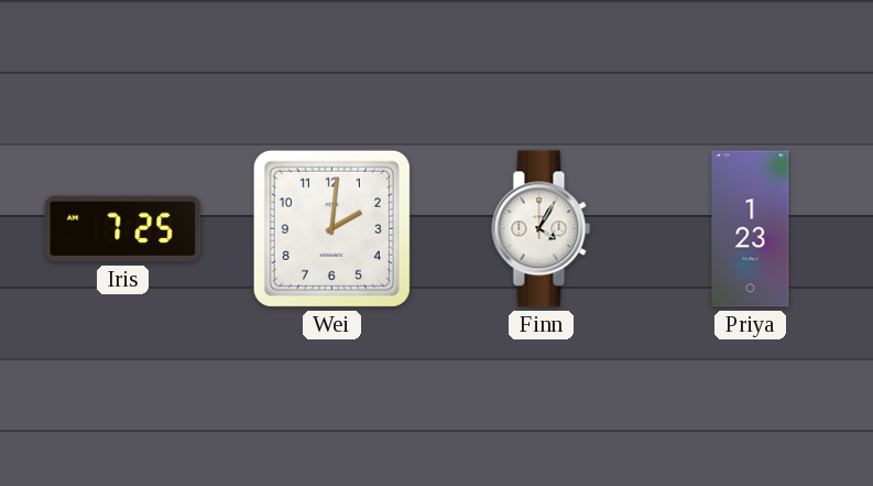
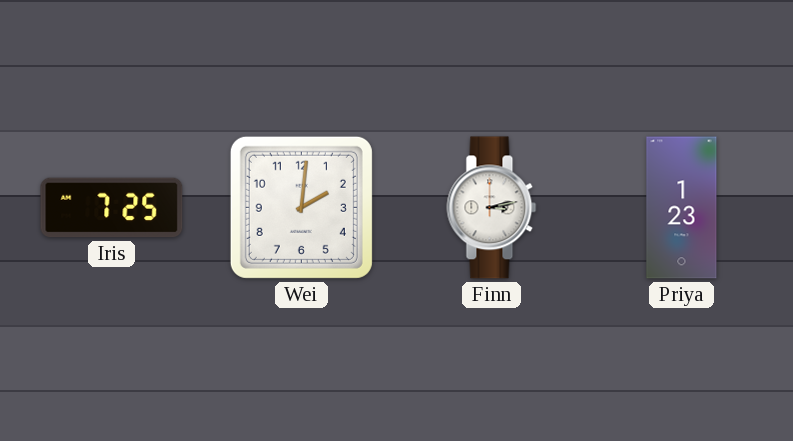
Finn: 4:05 -> 3:13
